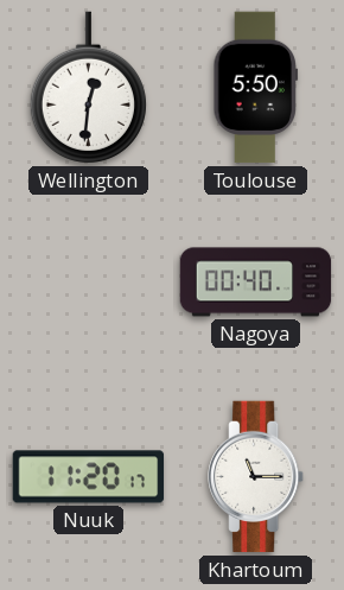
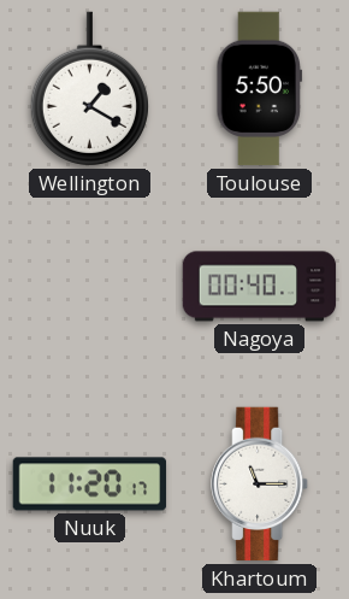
Wellington: 12:31 -> 1:20
